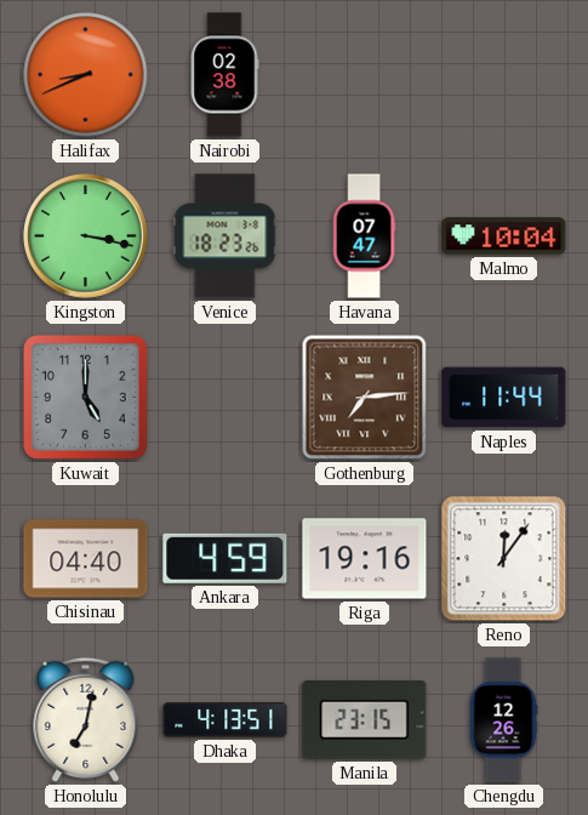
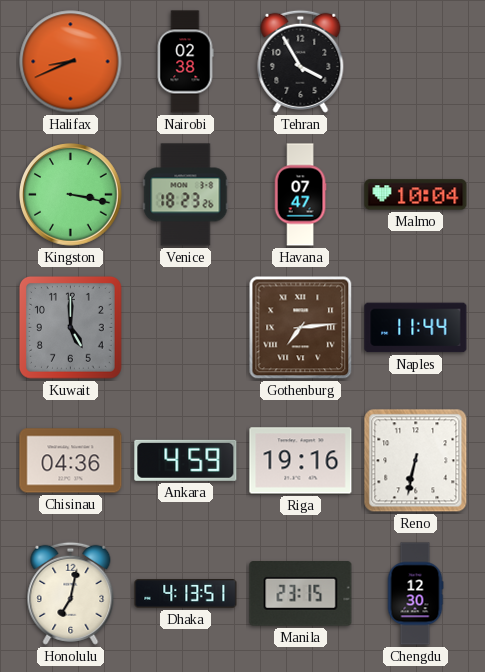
Tehran: none -> 3:55
Chisinau: 04:40 -> 04:36
Reno: 12:06 -> 6:32
Chengdu: 12:26 -> 12:30
